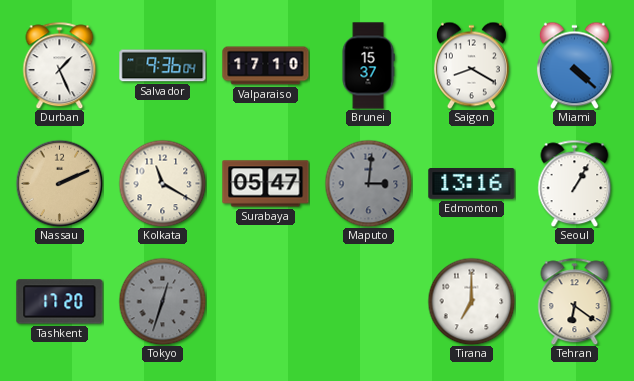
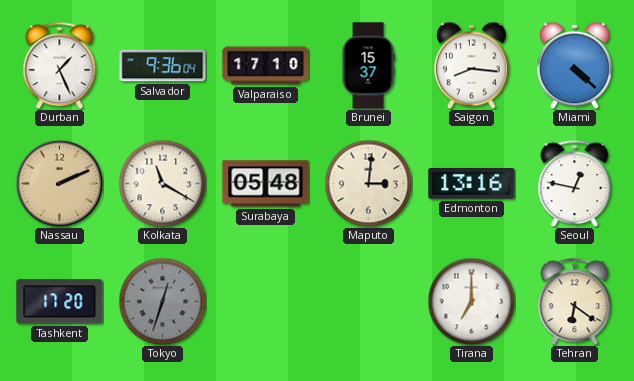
Saigon: 8:20 -> 8:16
Surabaya: 05:47 -> 05:48
Maputo dial: grey -> cream
Seoul: 1:05 -> 12:47
